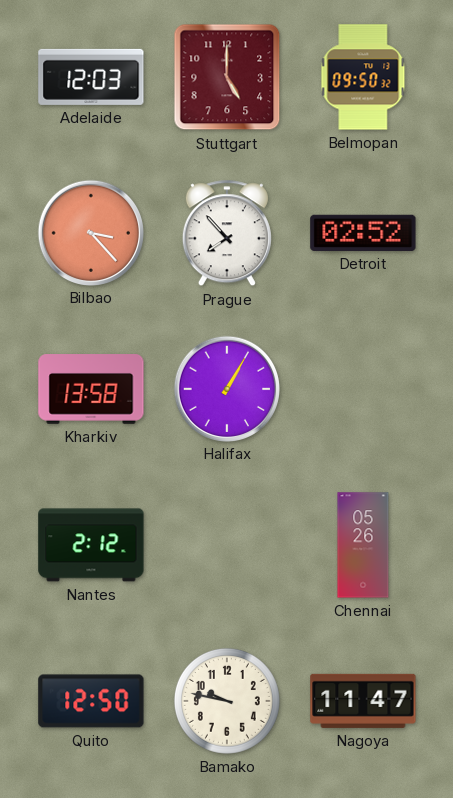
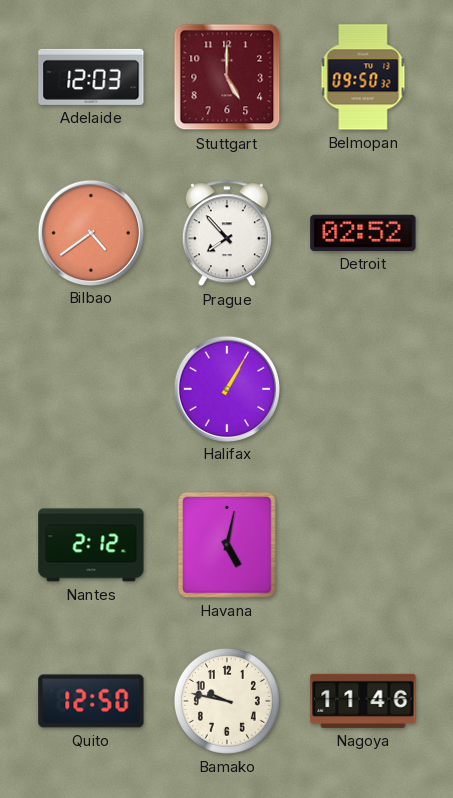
Bilbao: 3:23 -> 4:39
Kharkiv: 13:58 -> none
Havana: none -> 5:02
Chennai: 05:26 -> none
Nagoya: 11:47 -> 11:46
